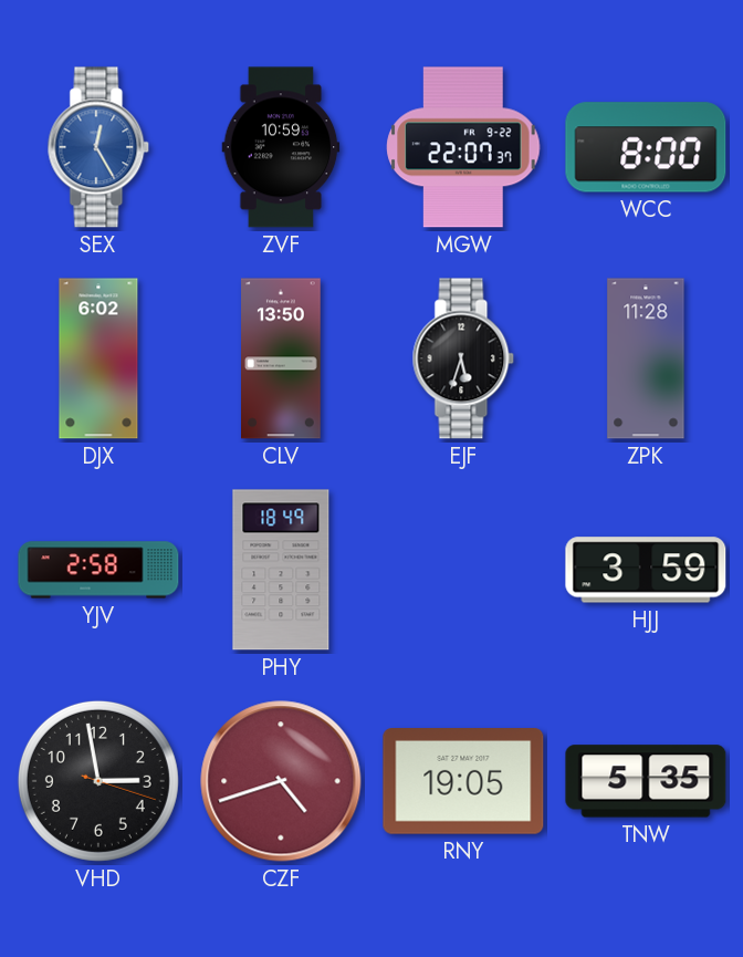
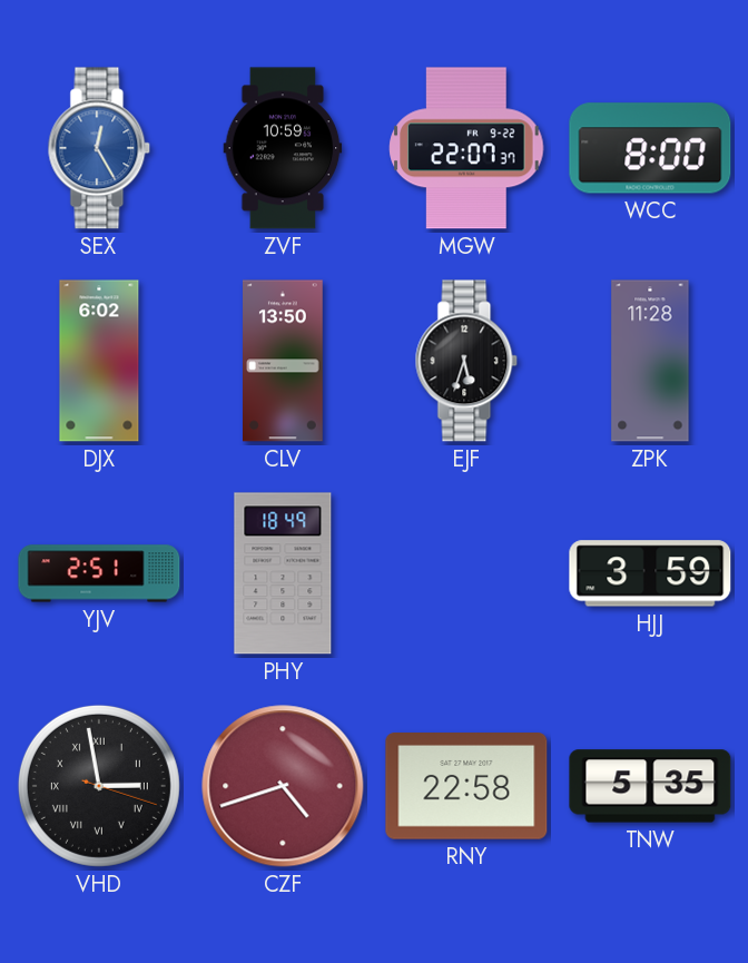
YJV: 2:58 -> 2:51
VHD numerals: Arabic -> Roman
RNY: 19:05 -> 22:58
